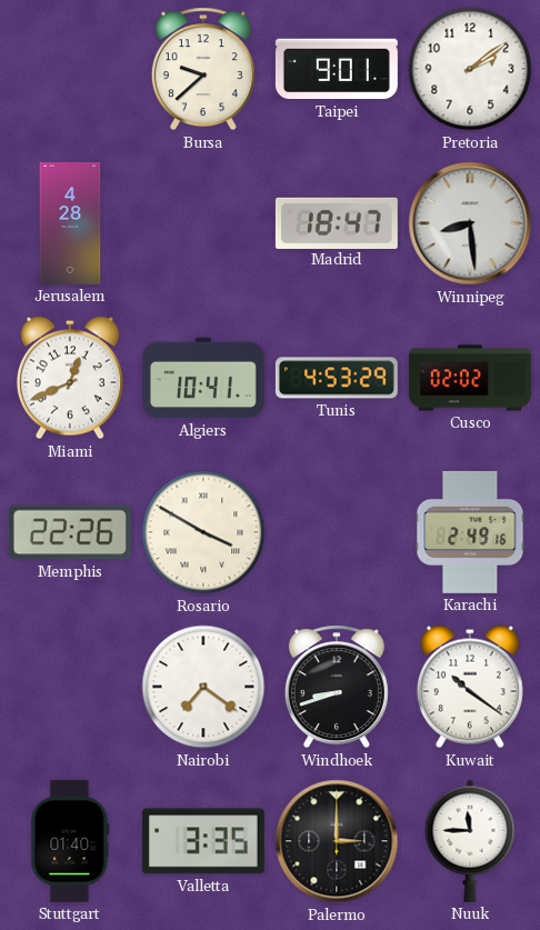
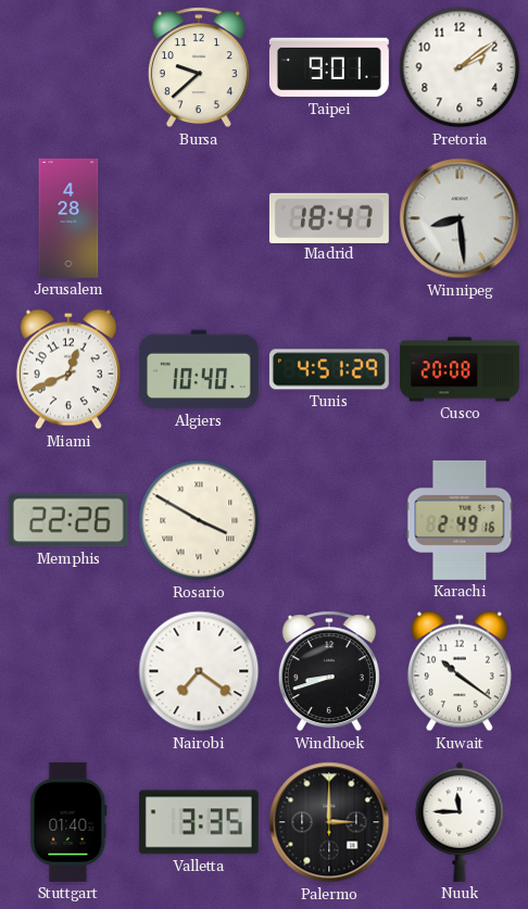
Algiers: 10:41 -> 10:40
Tunis: 4:53 -> 4:51
Cusco: 02:02 -> 20:08
